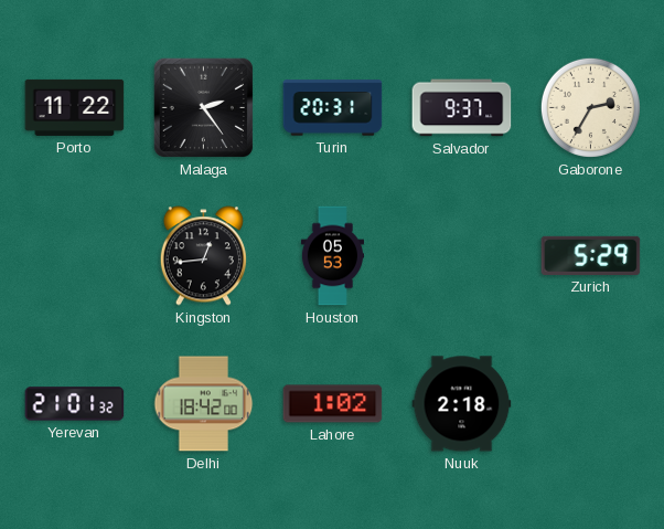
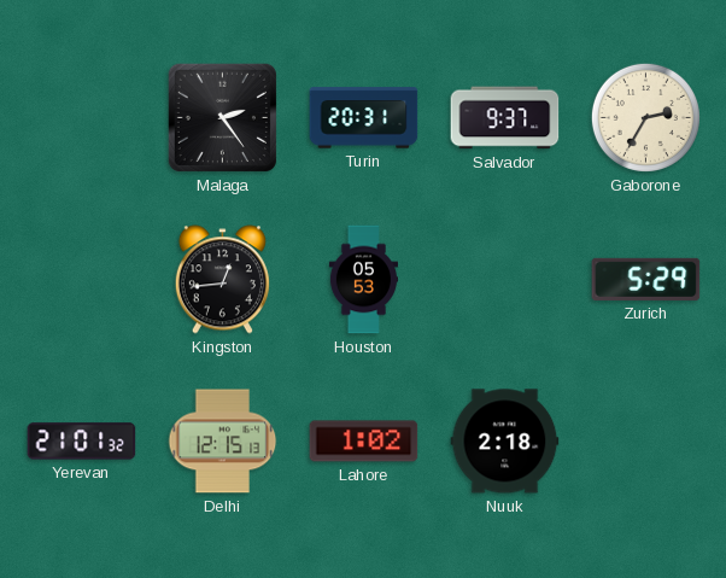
Porto: 11:22 -> none
Delhi: 18:42 -> 12:15
